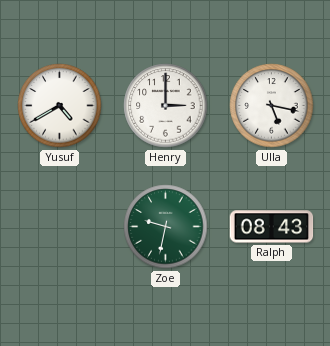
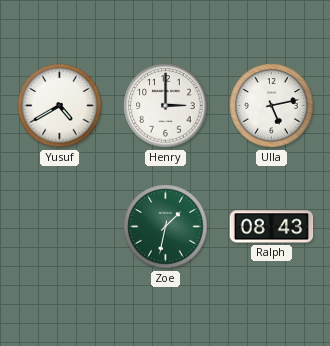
Ulla: 5:17 -> 5:13
Zoe: 9:32 -> 1:32
